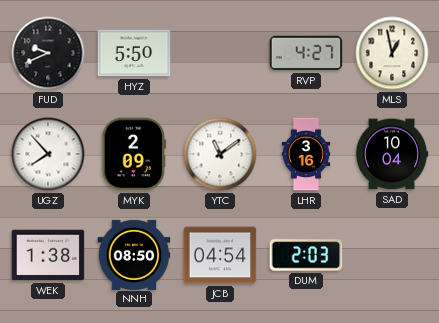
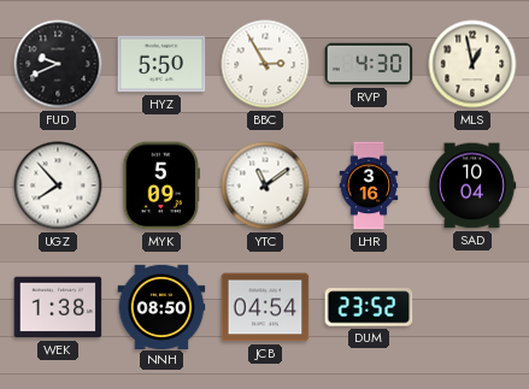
BBC: none -> 2:55
RVP: 4:27 -> 4:30
MYK: 2:09 -> 5:09
DUM: 2:03 -> 23:52
